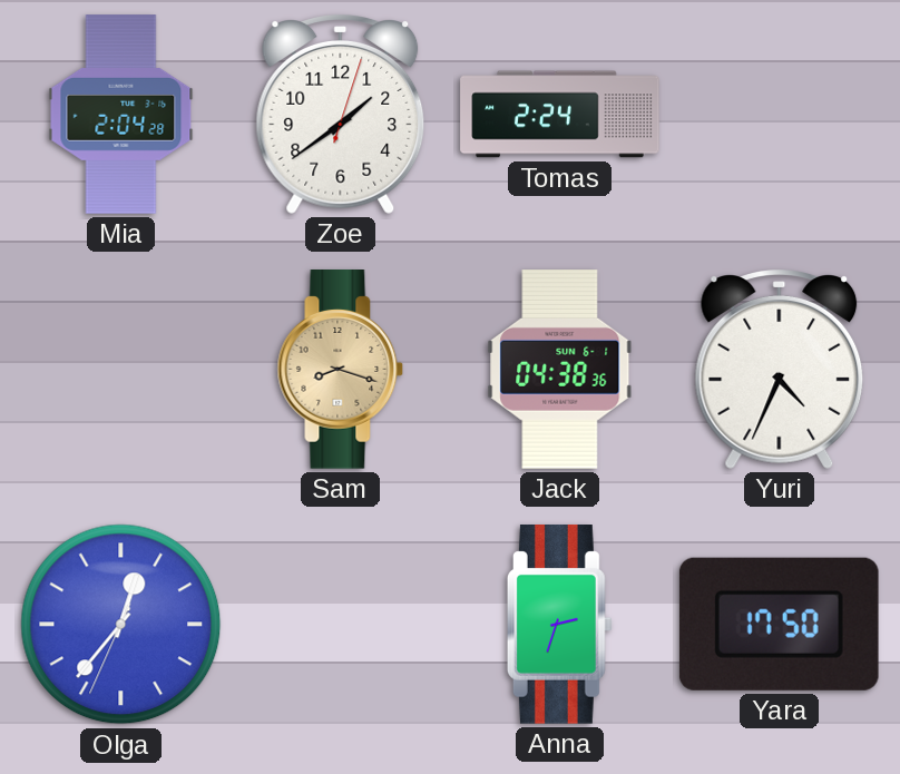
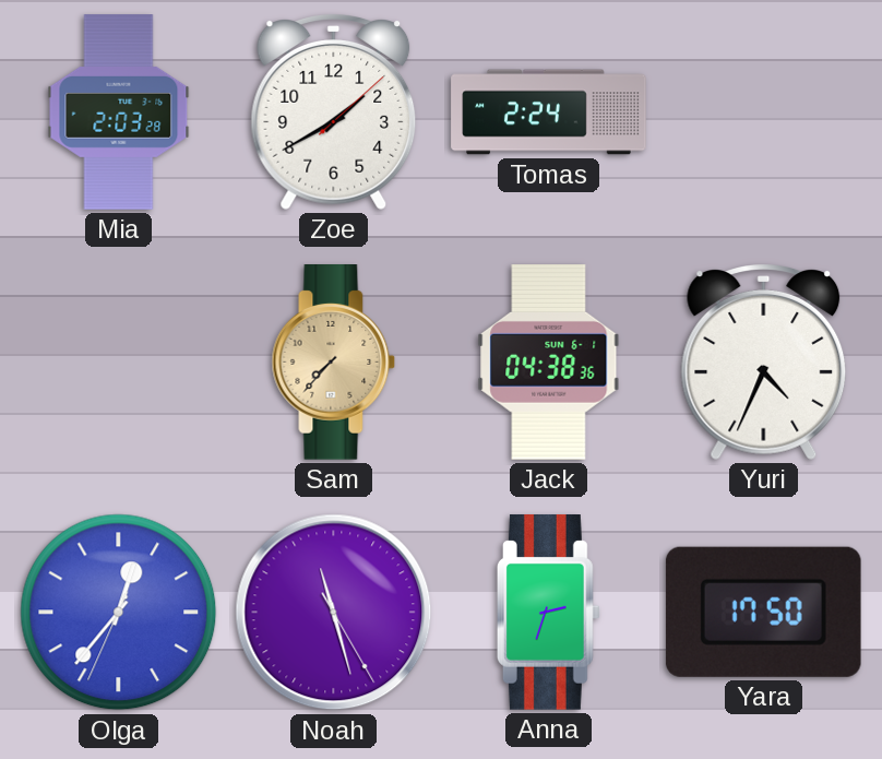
Mia: 2:04 -> 2:03
Zoe: 1:39 -> 1:40
Sam: 8:18 -> 7:37
Noah: none -> 11:27
